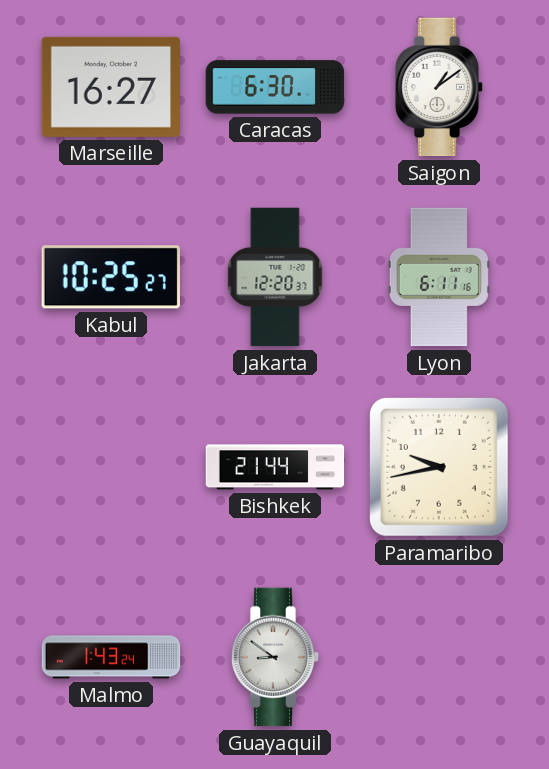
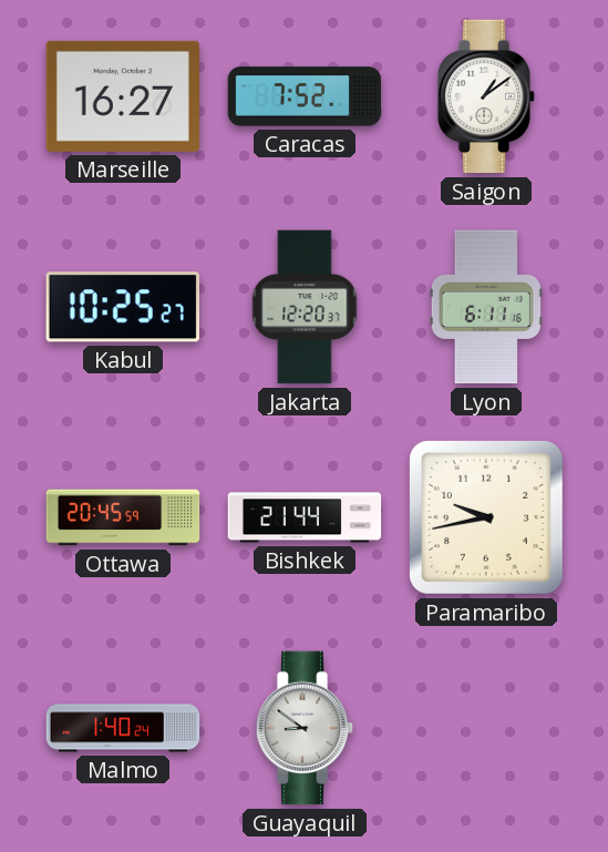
Caracas: 6:30 -> 7:52
Ottawa: none -> 20:45
Malmo: 1:43 -> 1:40
